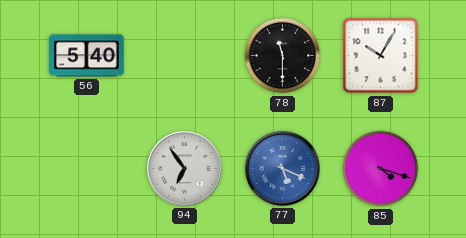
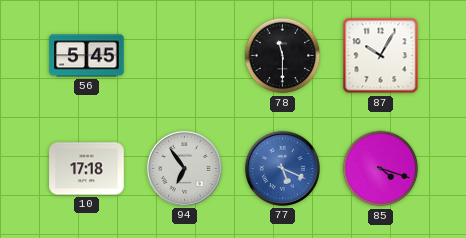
56: 5:40 -> 5:45
10: none -> 17:18
